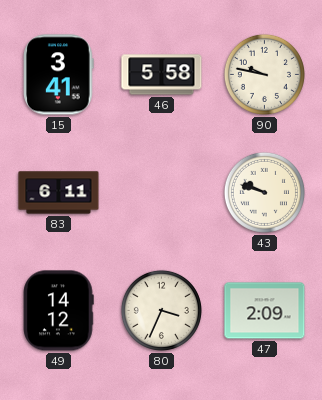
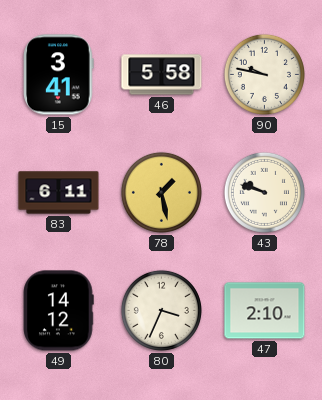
78: none -> 1:28
47: 2:09 -> 2:10
